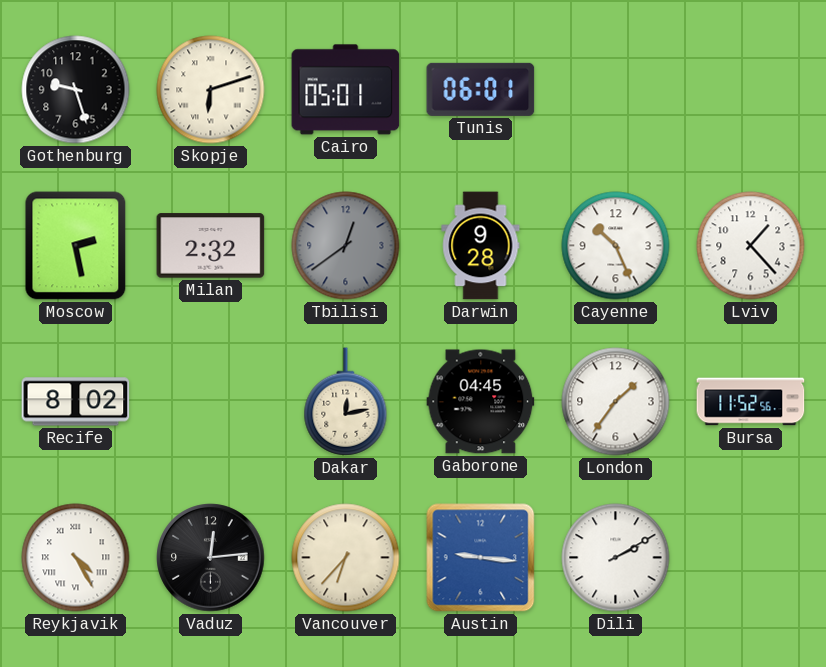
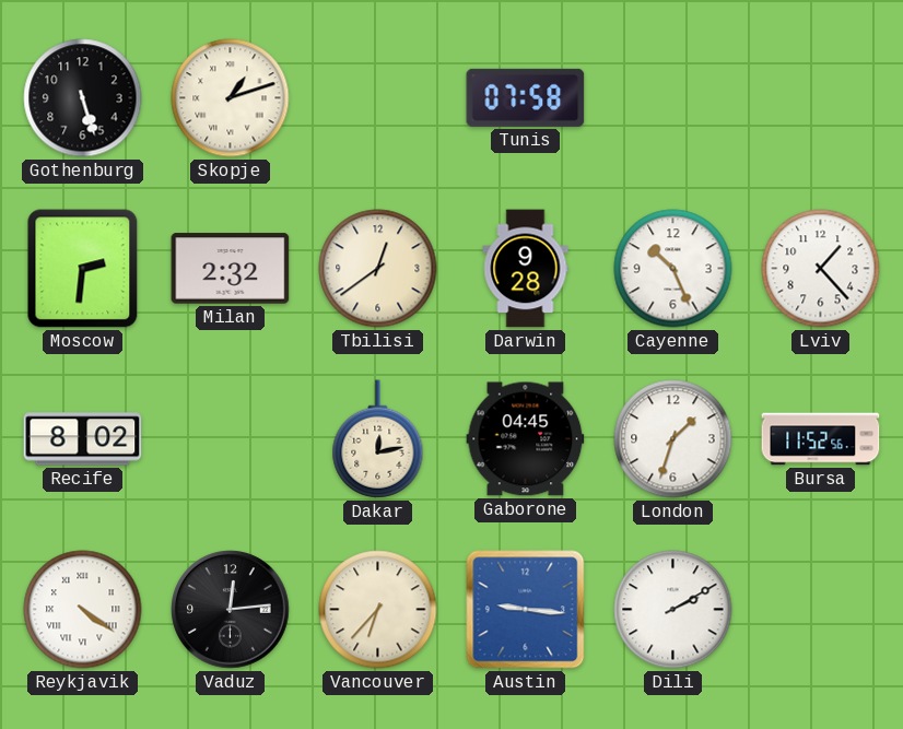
Gothenburg: 9:27 -> 5:27
Skopje: 6:12 -> 1:12
Cairo: 05:01 -> none
Tunis: 06:01 -> 07:58
Moscow: 2:28 -> 2:31
Tbilisi dial: grey -> cream
London: 1:36 -> 1:33
Reykjavik: 4:25 -> 4:21
